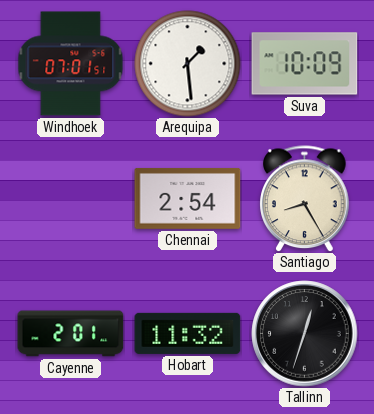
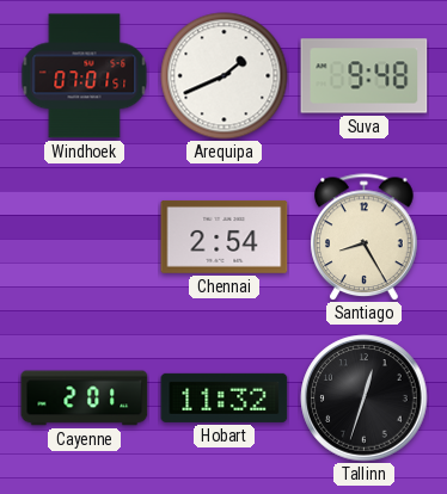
Arequipa: 1:29 -> 1:41
Suva: 10:09 -> 9:48
